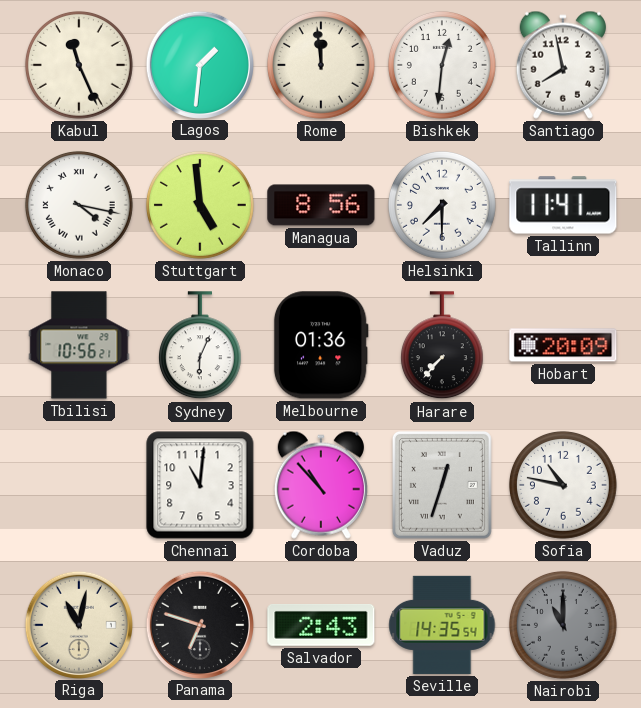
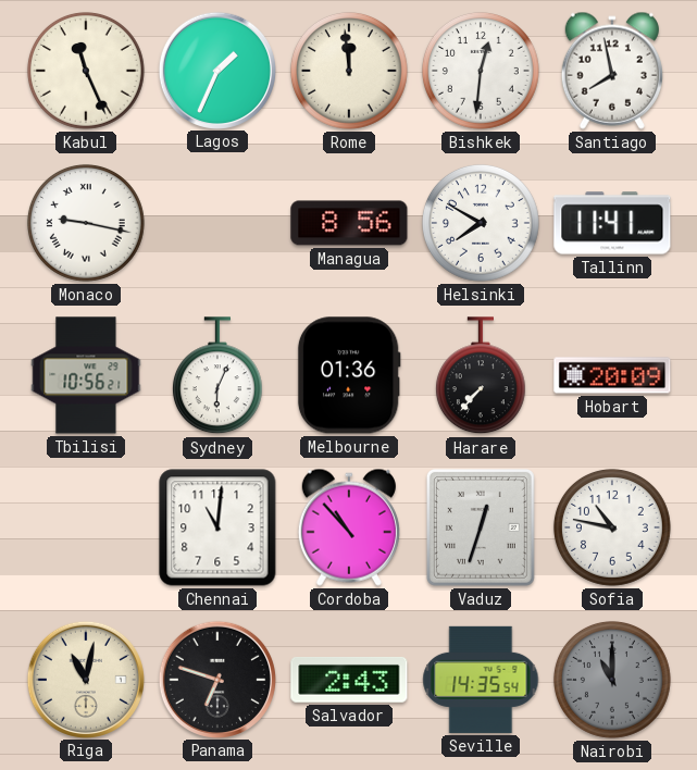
Lagos: 1:31 -> 1:34
Monaco: 4:17 -> 9:17
Stuttgart: 4:59 -> none
Helsinki: 7:30 -> 7:50
